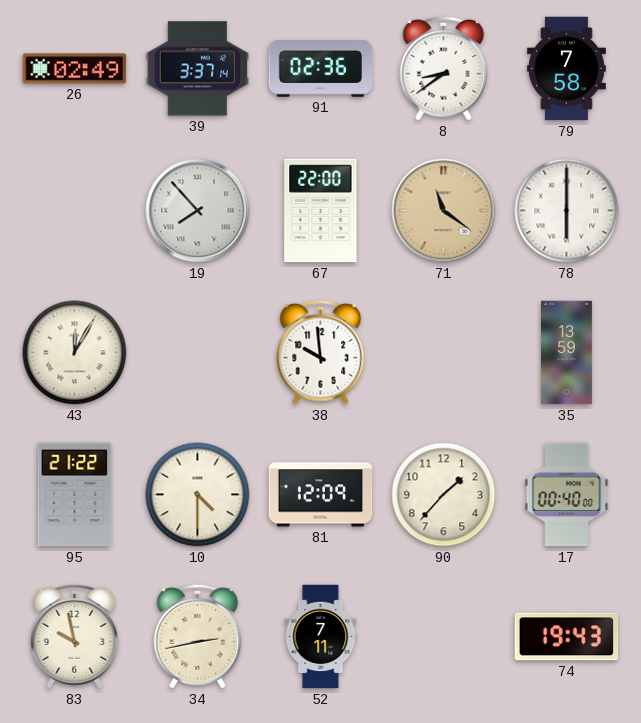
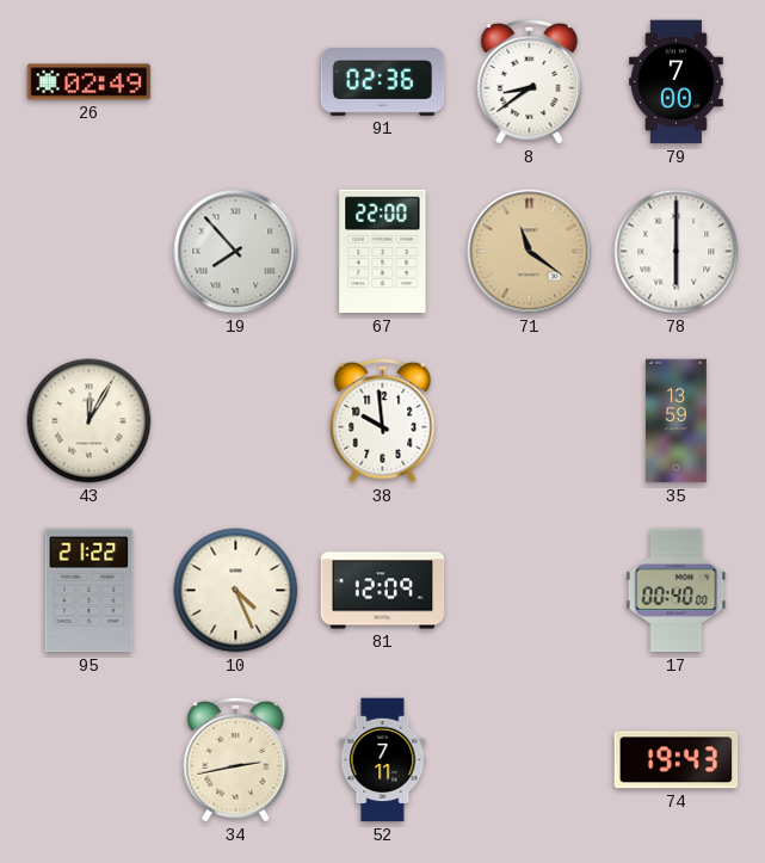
39: 3:37 -> none
79: 7:58 -> 7:00
10: 4:30 -> 4:26
90: 1:37 -> none
83: 9:58 -> none
